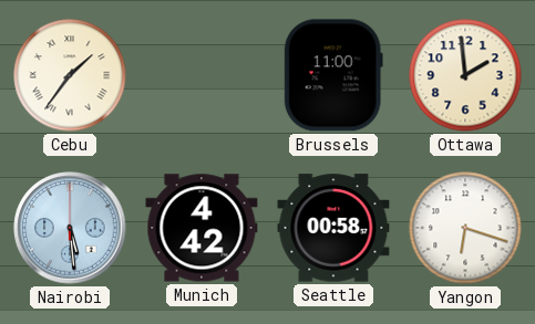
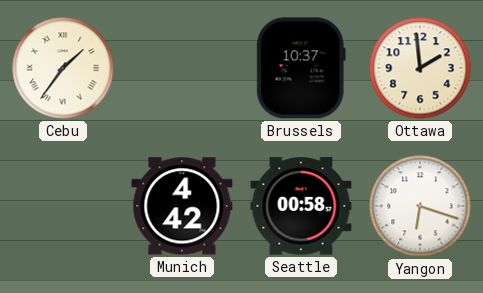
Brussels: 11:00 -> 10:37
Nairobi: 5:29 -> none
